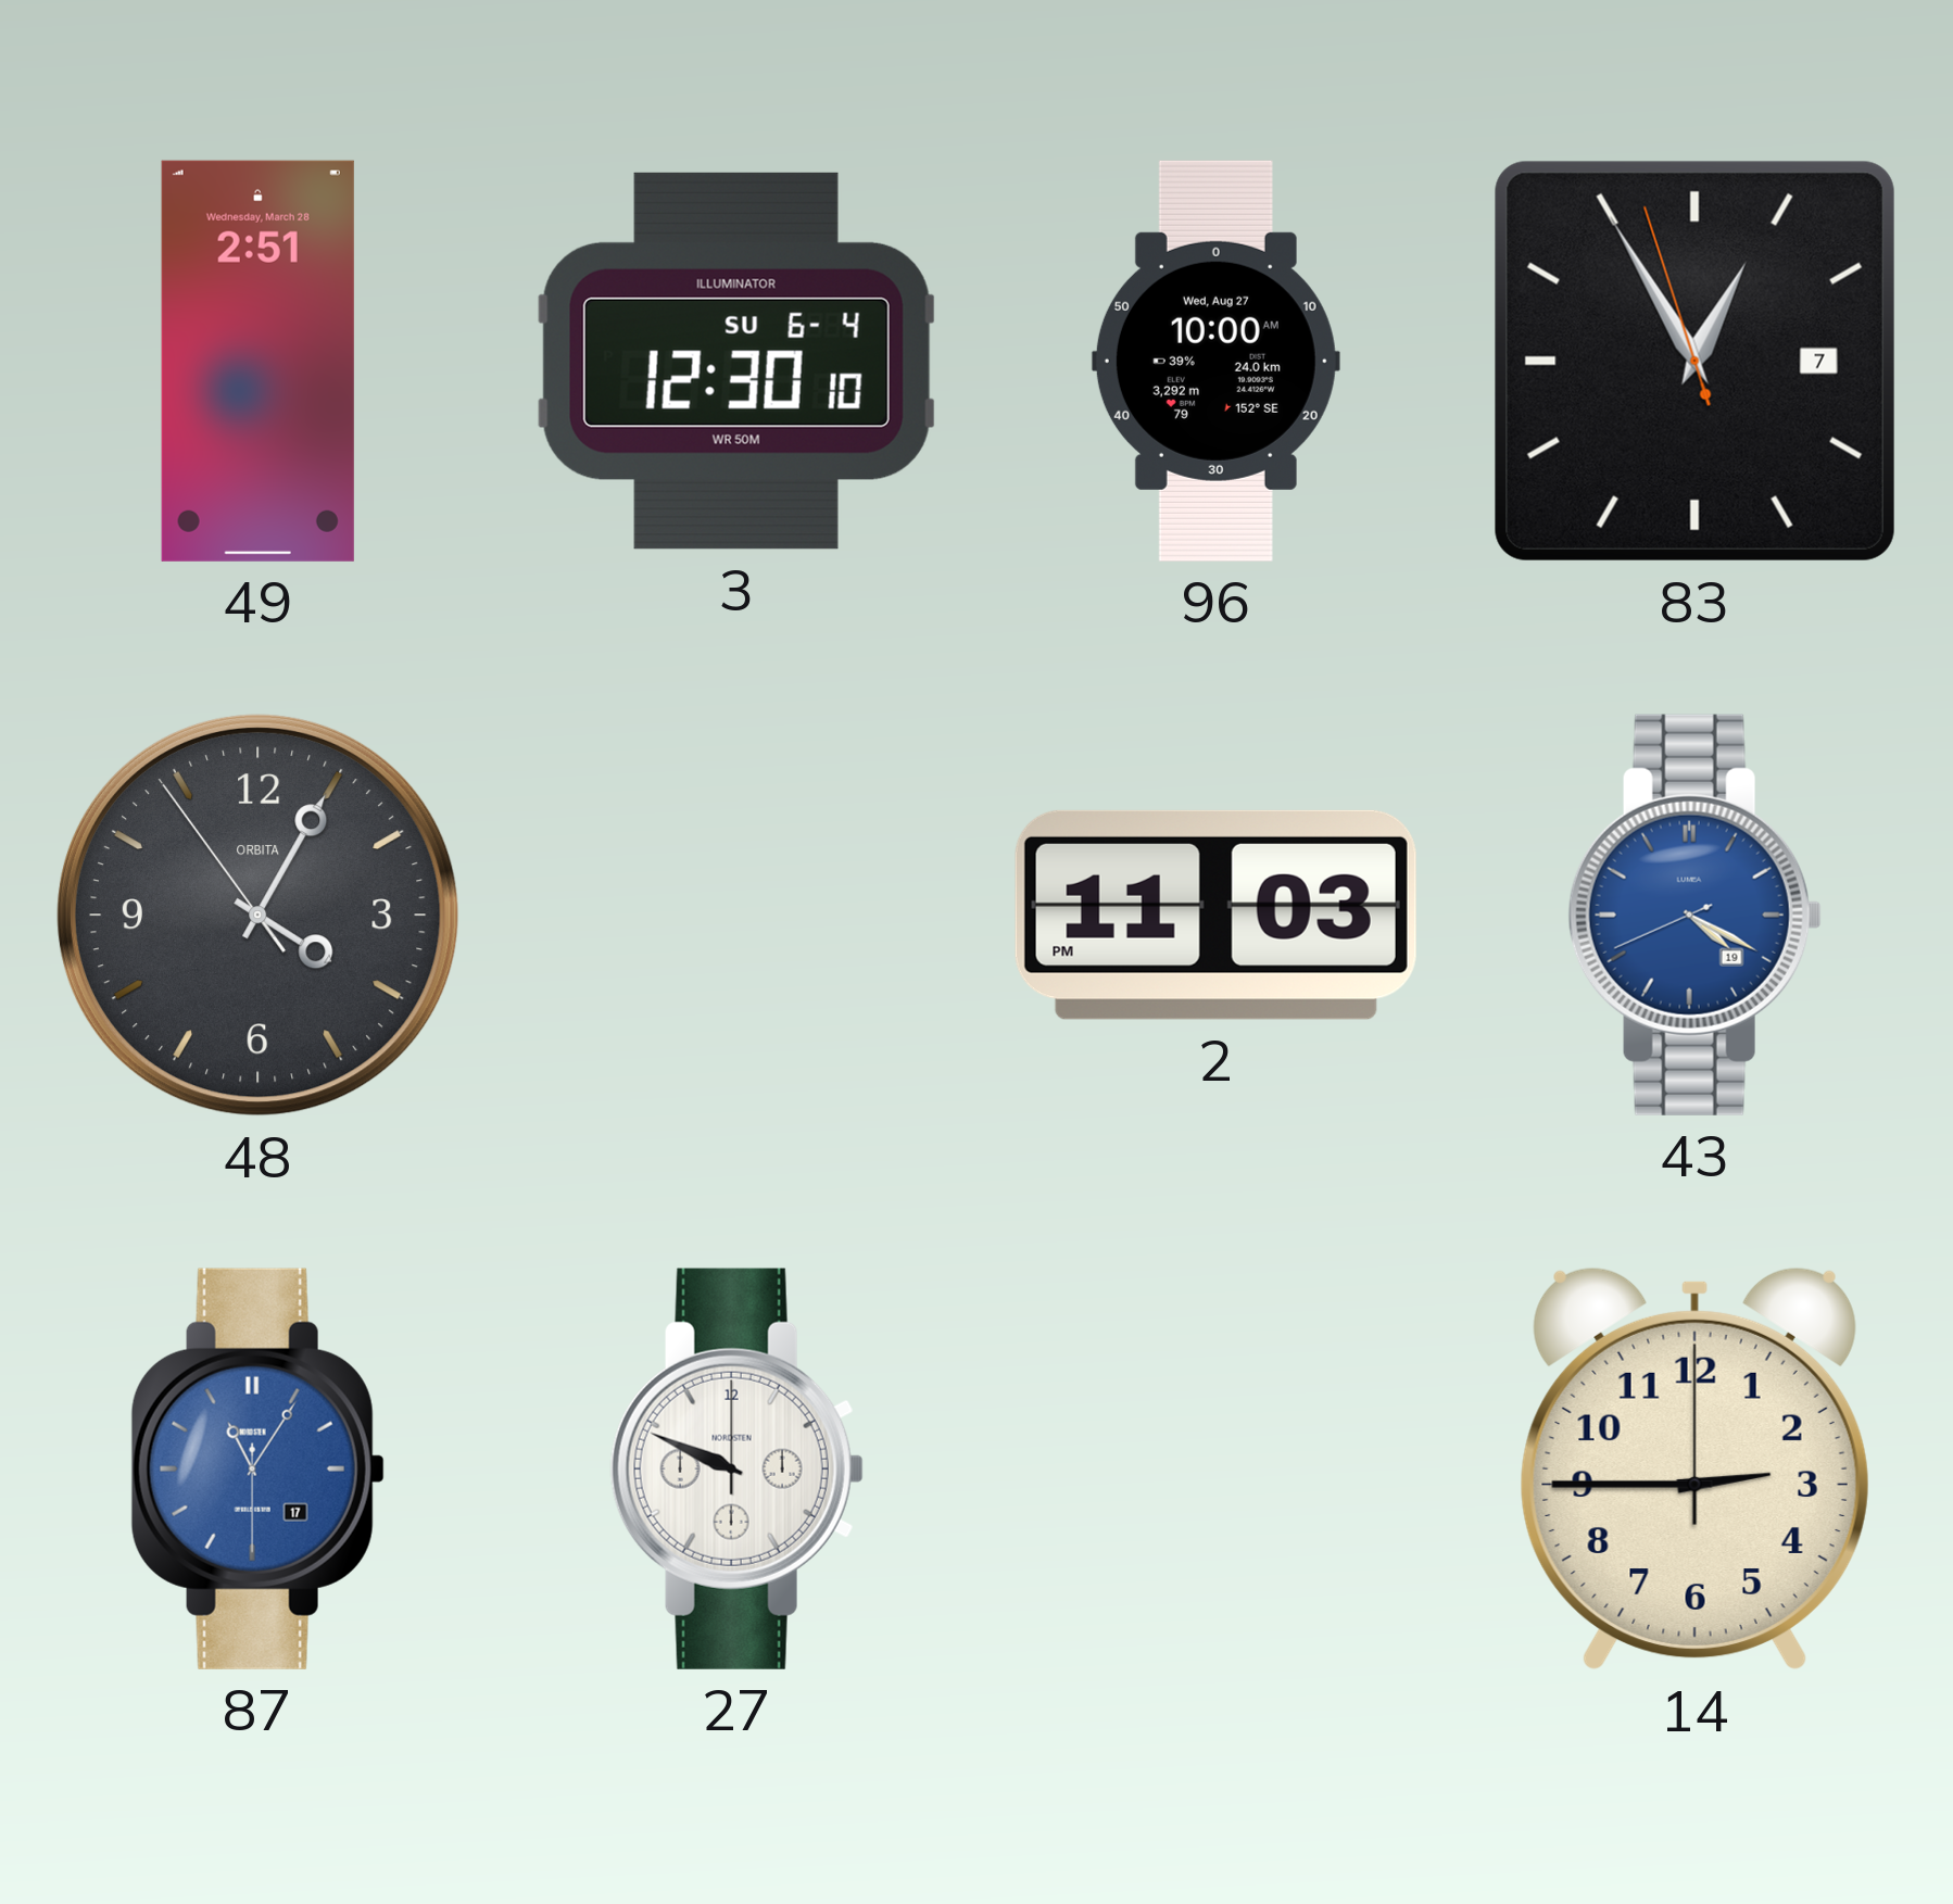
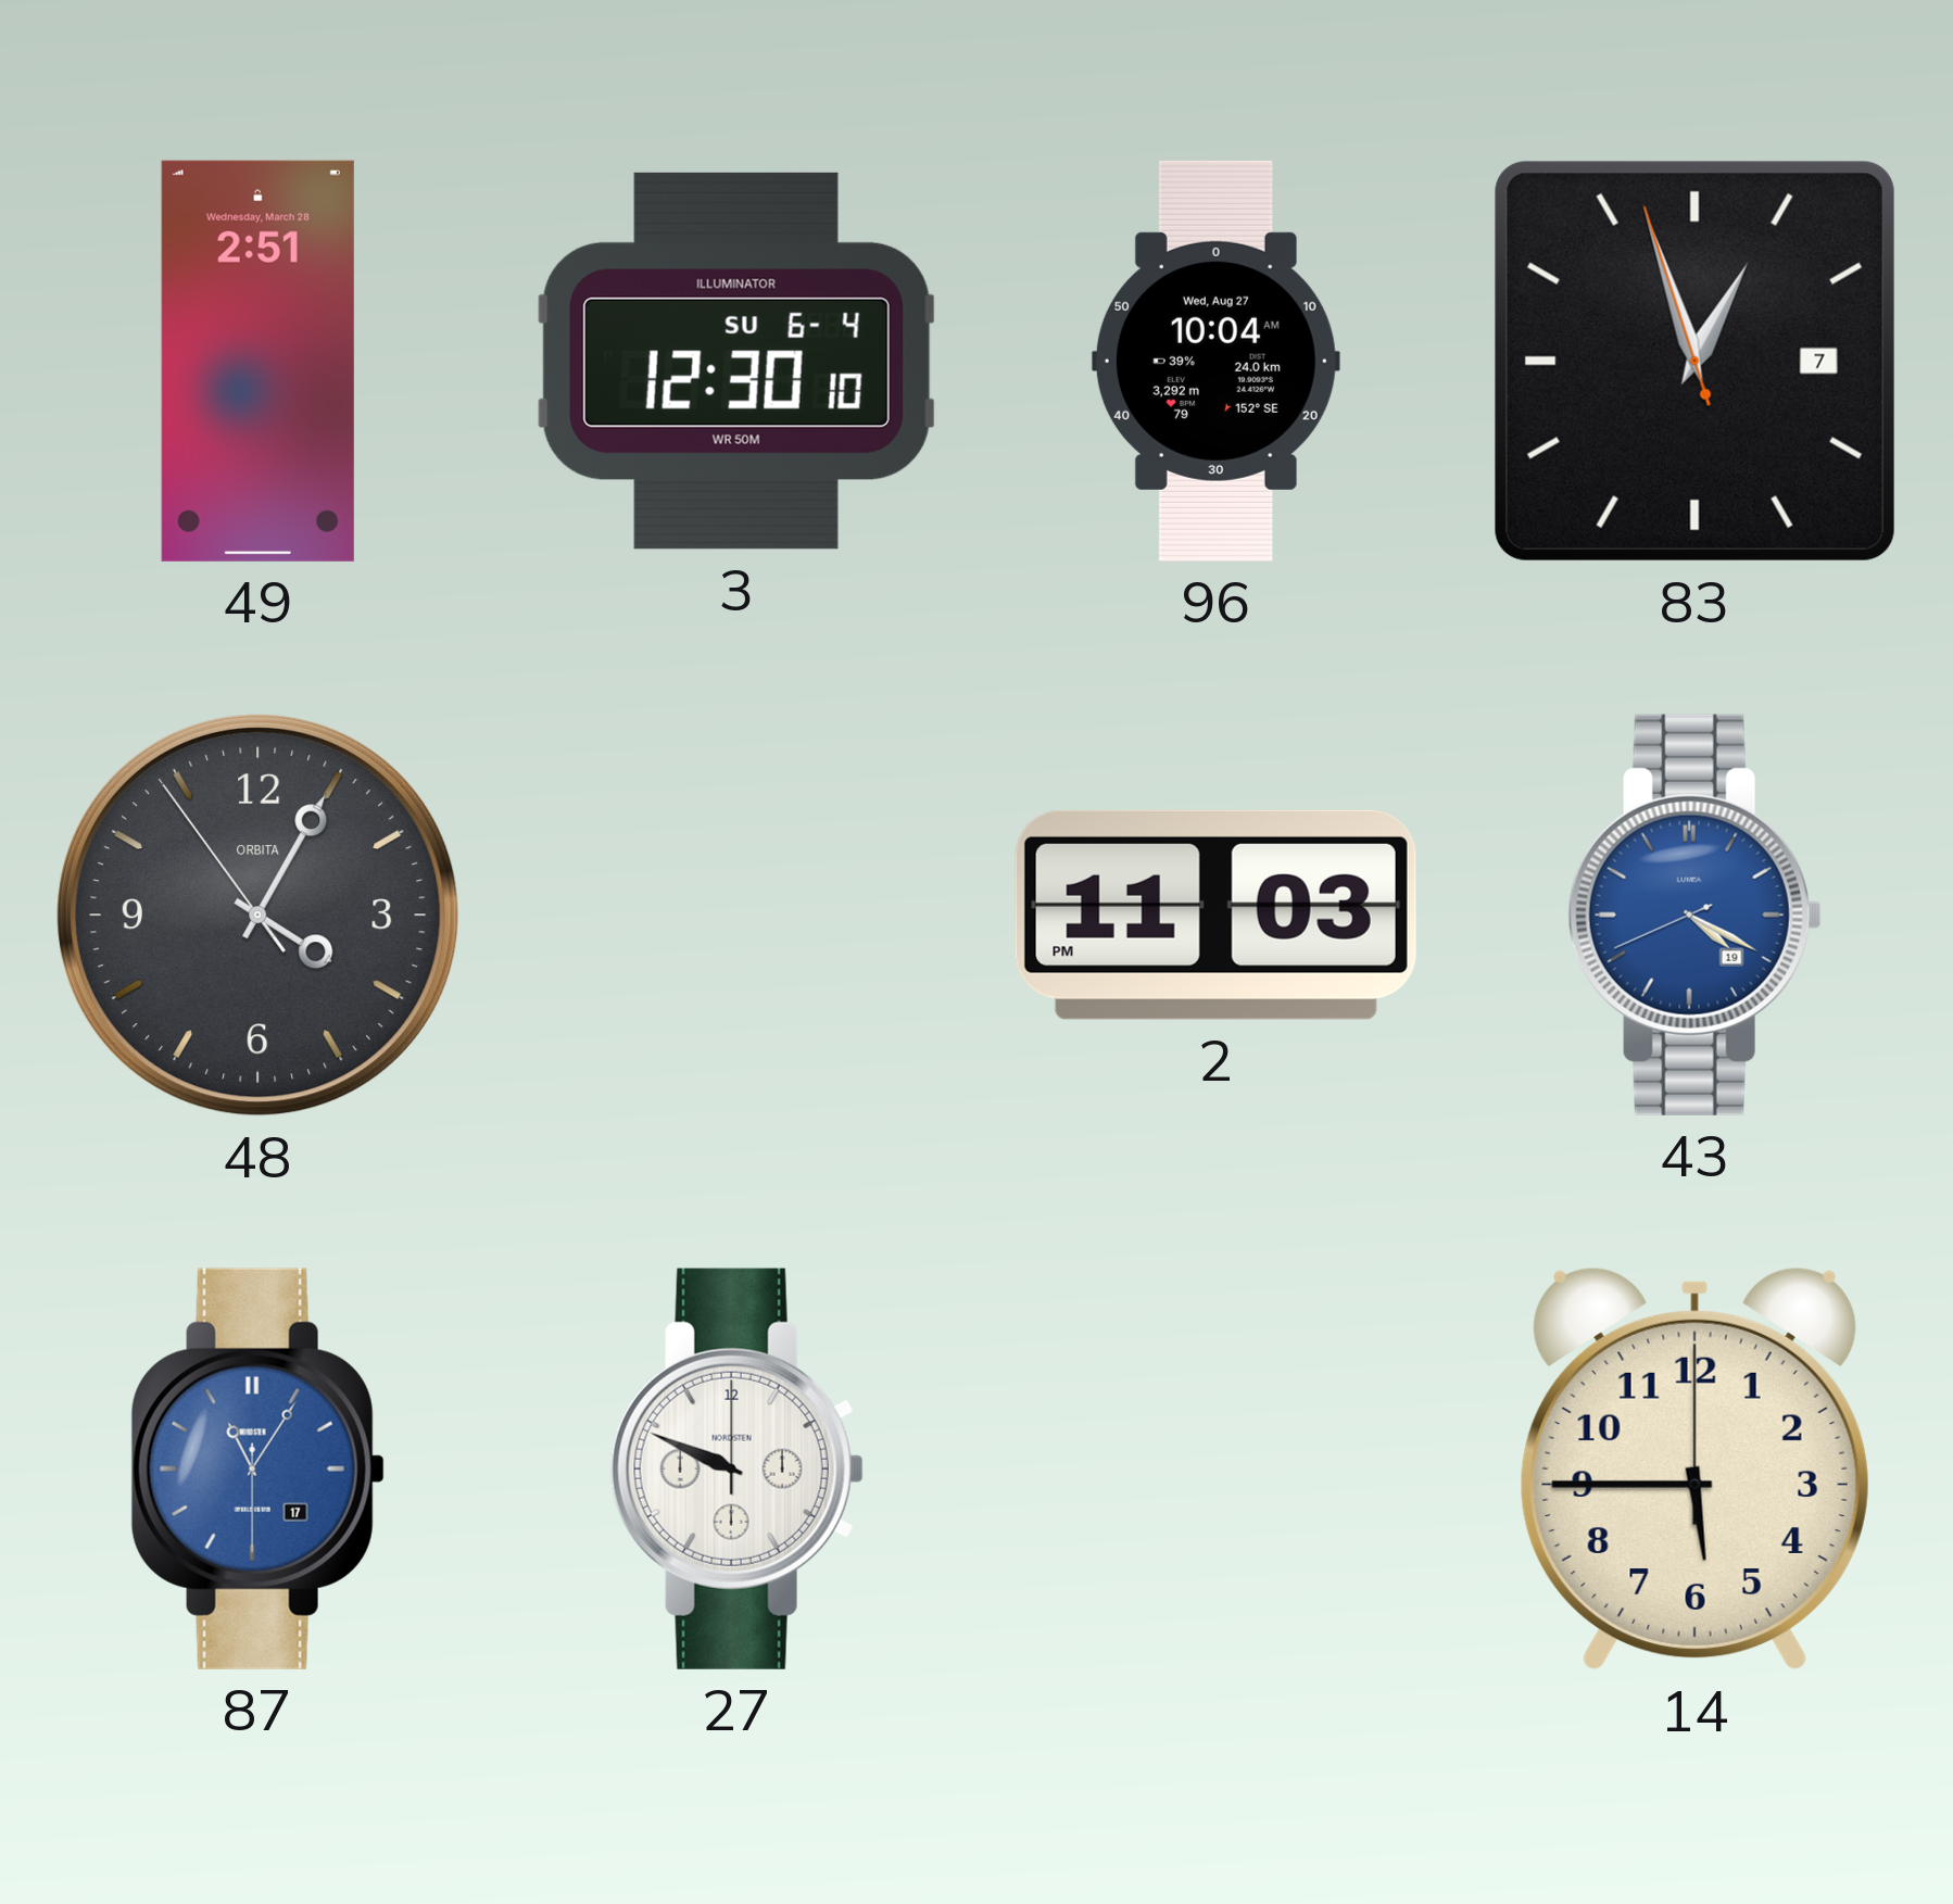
96: 10:00 -> 10:04
83: 12:54 -> 12:56
14: 2:45 -> 5:45
